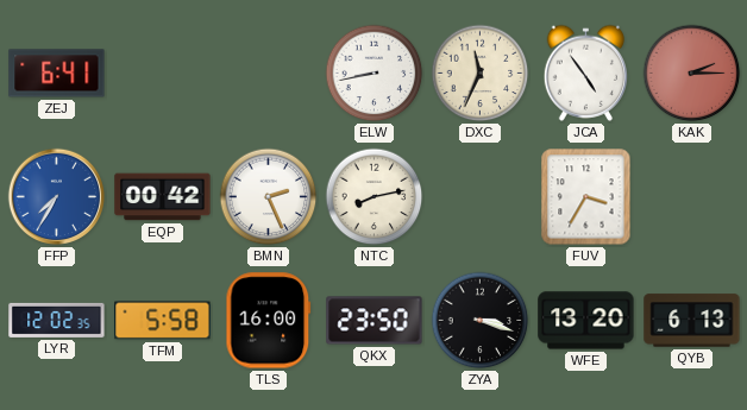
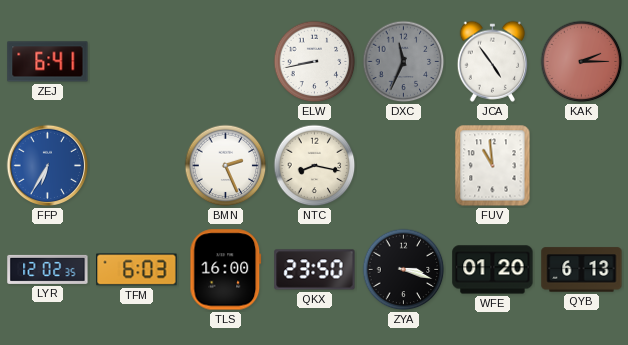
DXC dial: cream -> grey
FFP: 7:35 -> 6:35
EQP: 00:42 -> none
NTC: 8:13 -> 8:17
FUV: 3:35 -> 10:59
TFM: 5:58 -> 6:03
WFE: 13:20 -> 01:20
